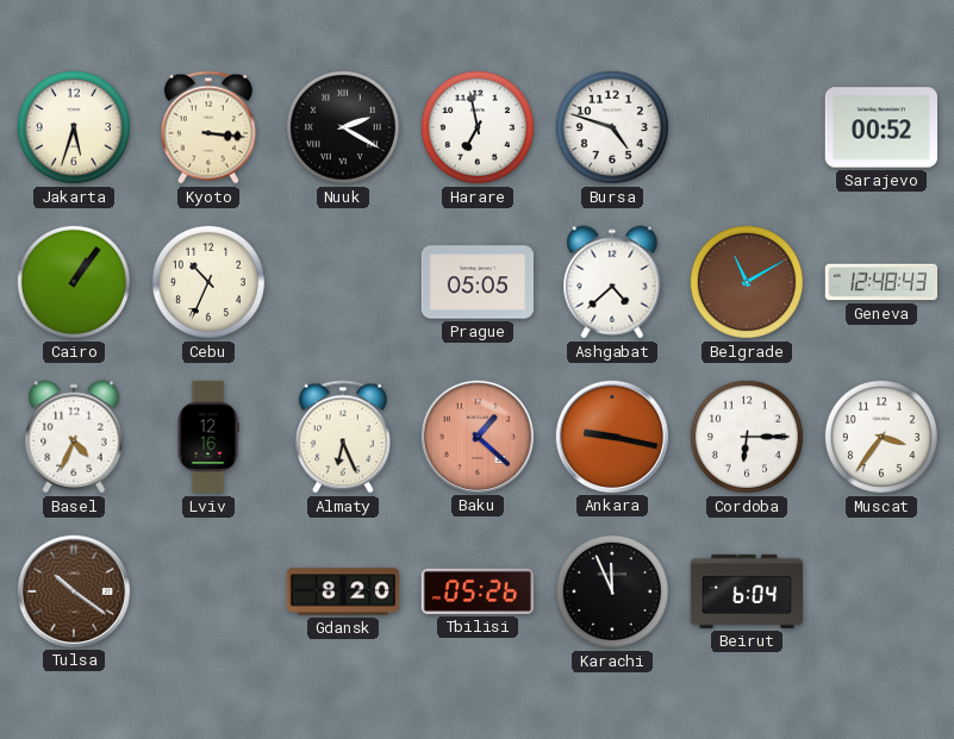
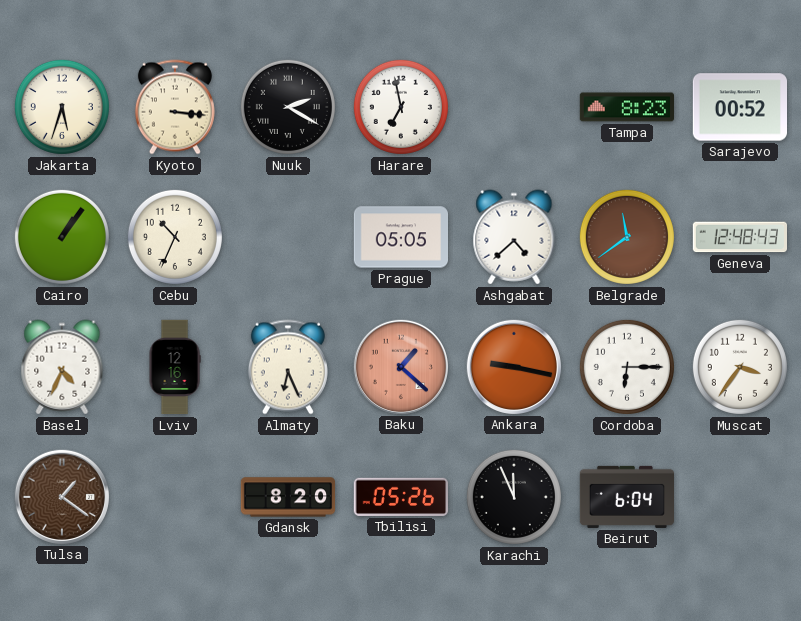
Bursa: 4:48 -> none
Tampa: none -> 8:23
Belgrade: 11:10 -> 11:39
Tulsa: 10:21 -> 1:21
